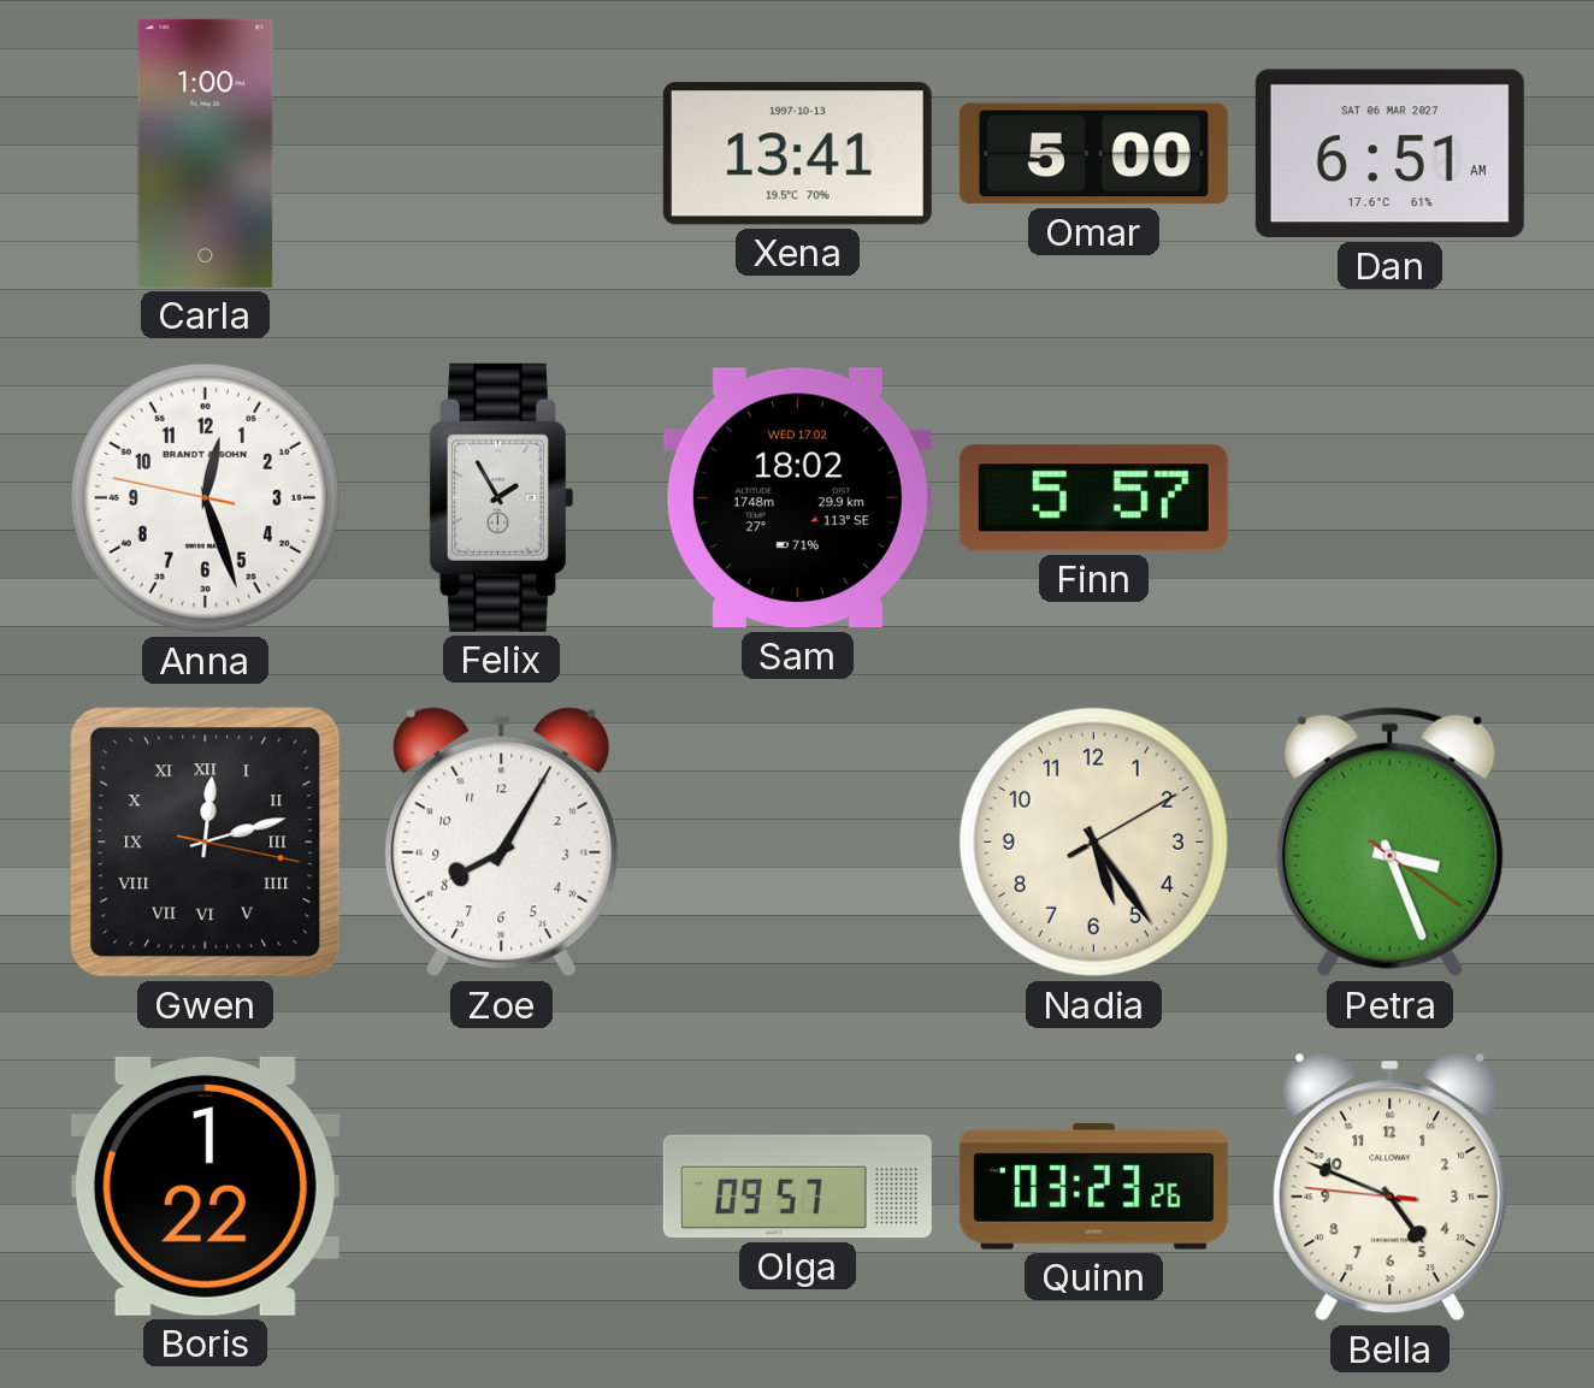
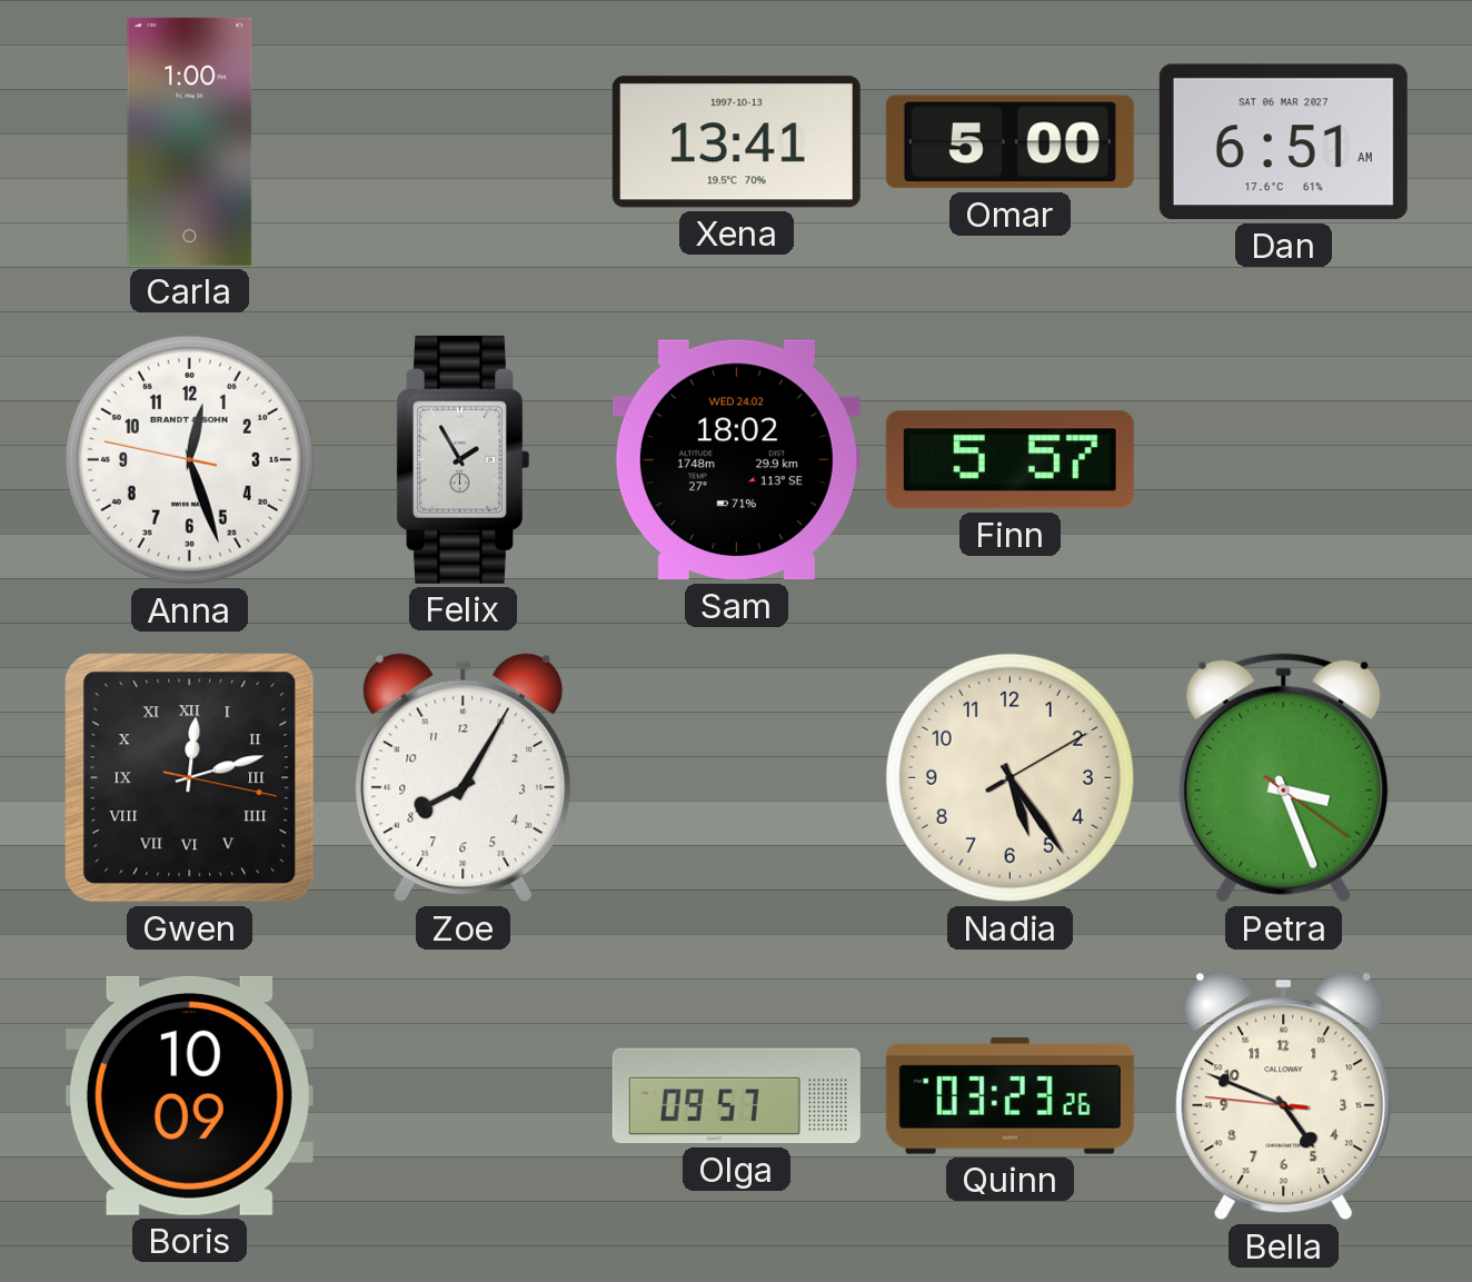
Sam date: WED 17.02 -> WED 24.02
Boris: 1:22 -> 10:09
